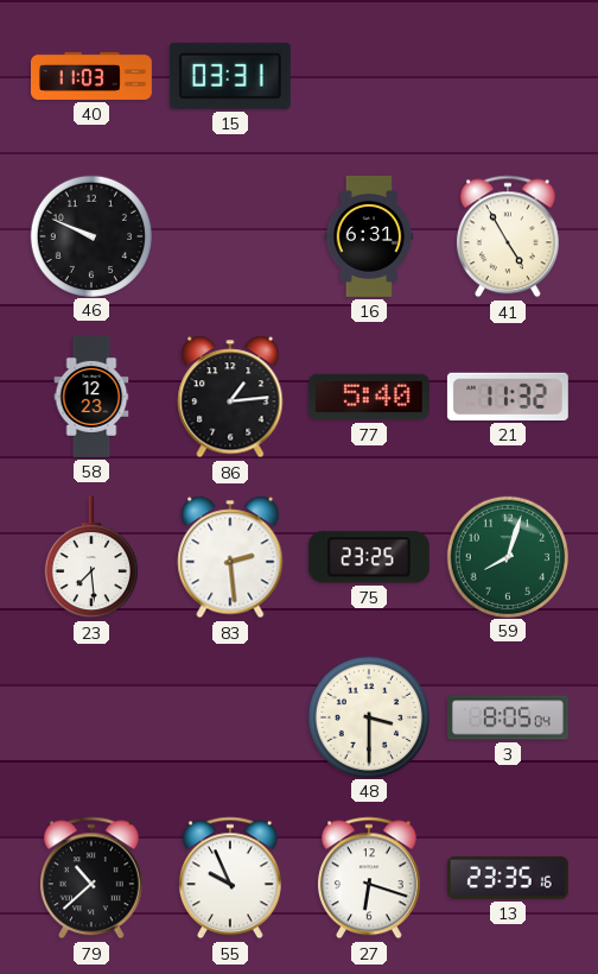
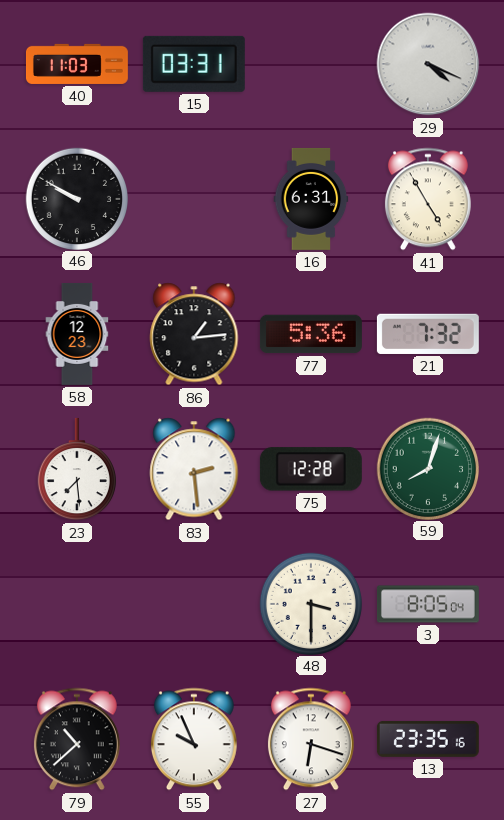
29: none -> 4:19
46: 9:49 -> 9:50
77: 5:40 -> 5:36
21: 11:32 -> 7:32
75: 23:25 -> 12:28
